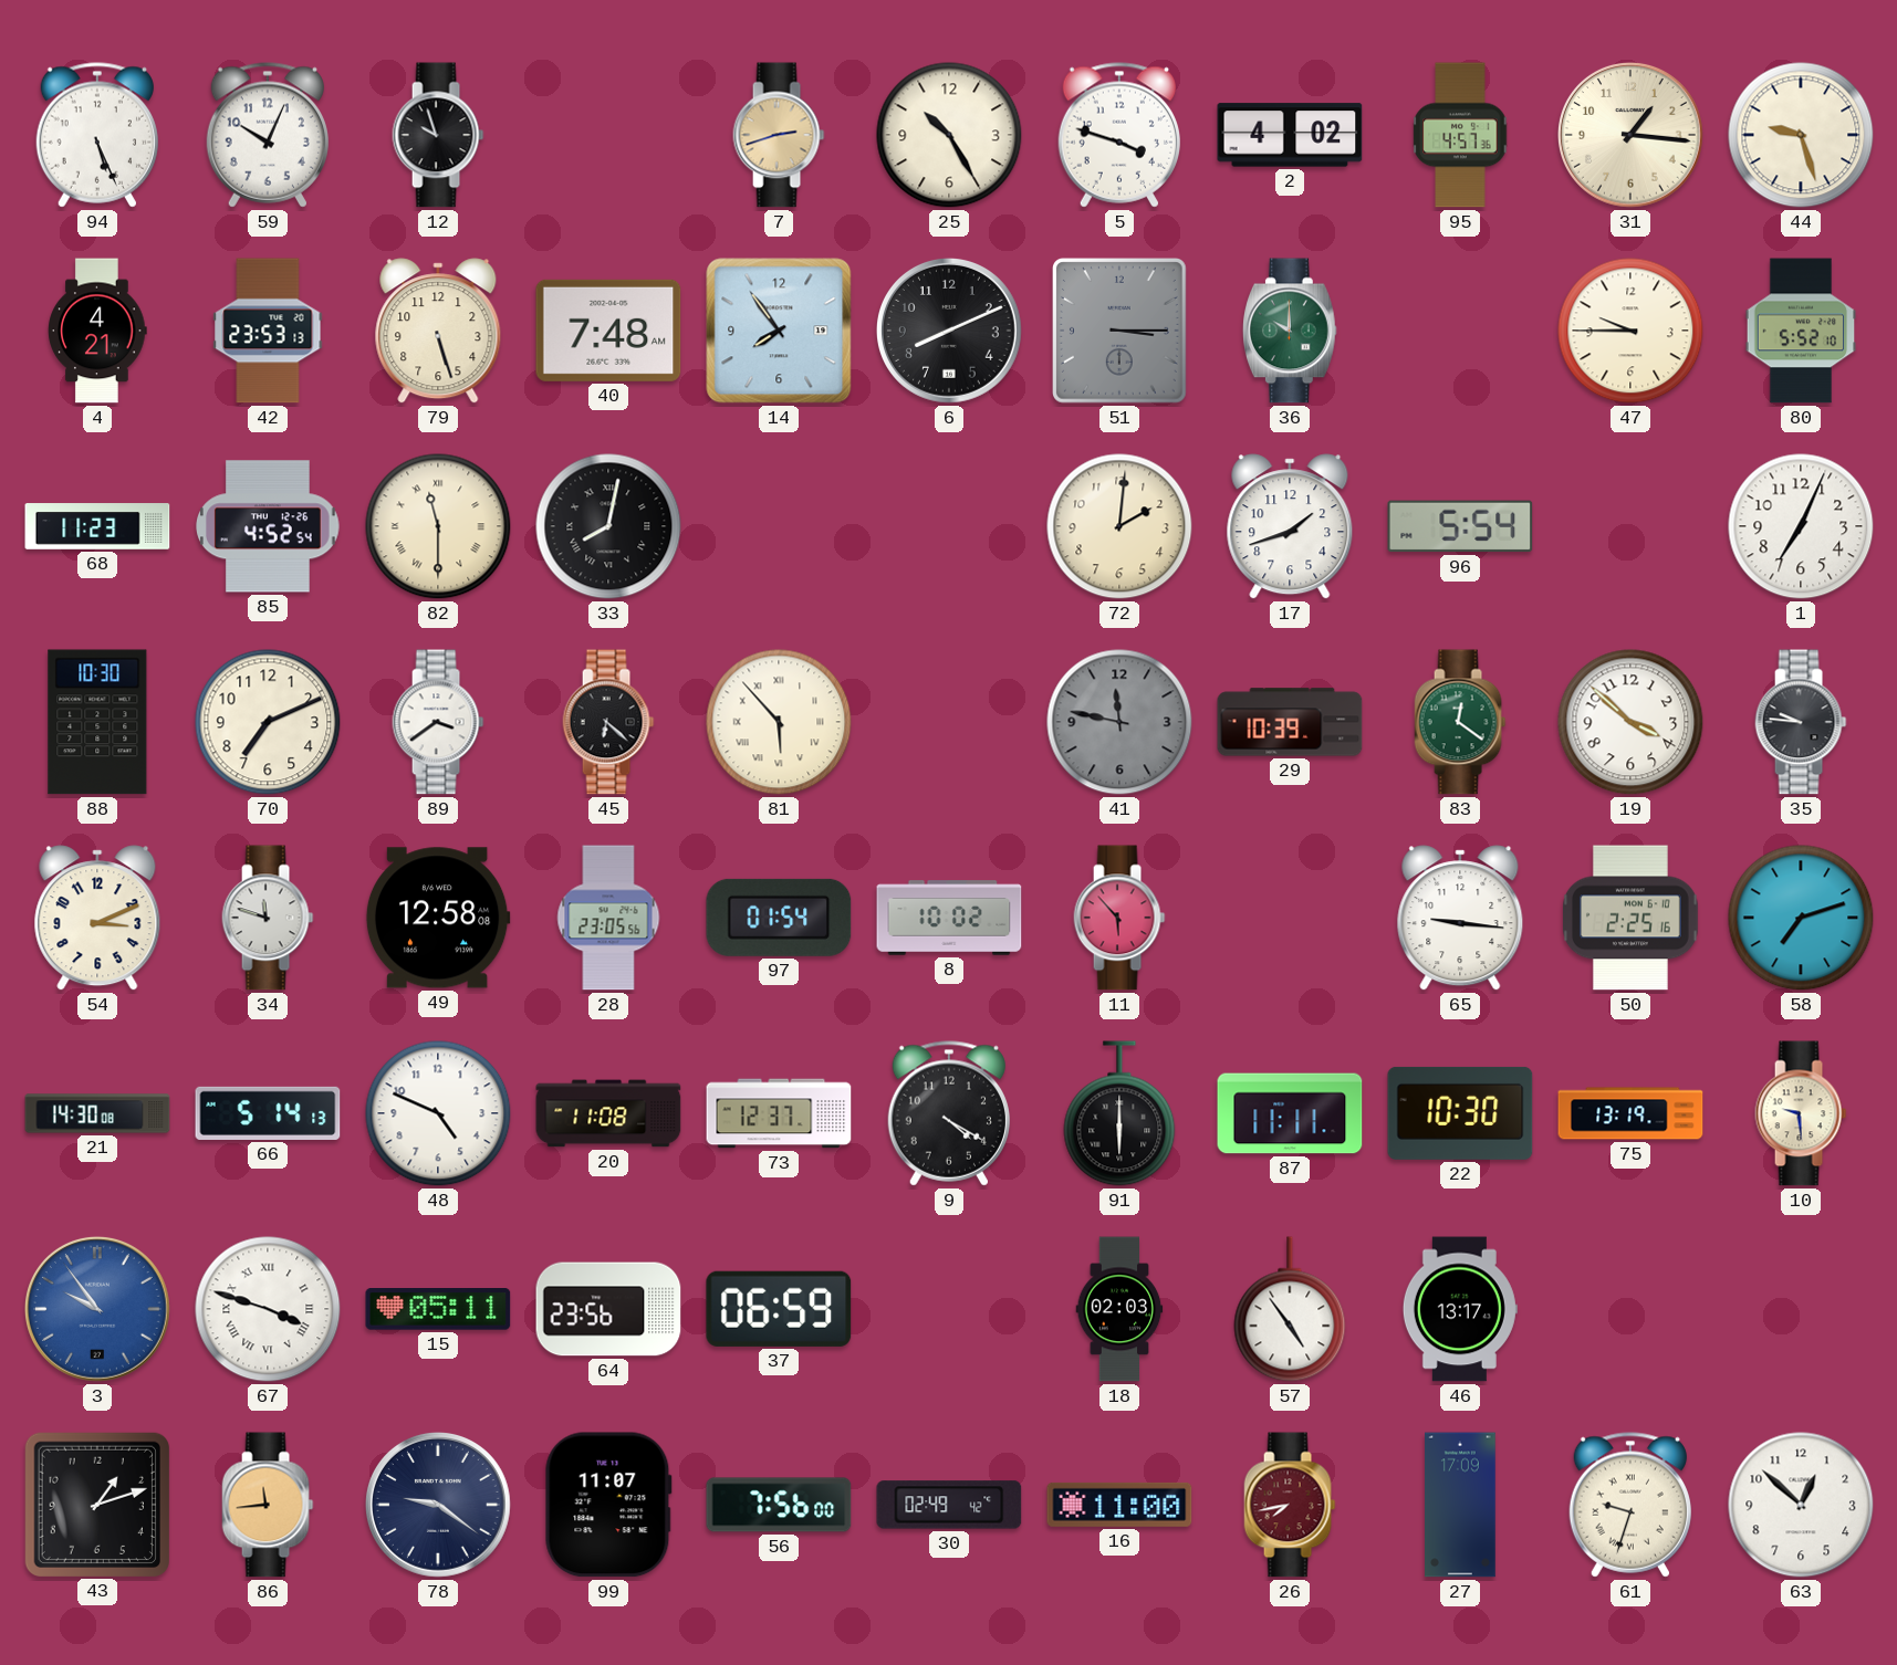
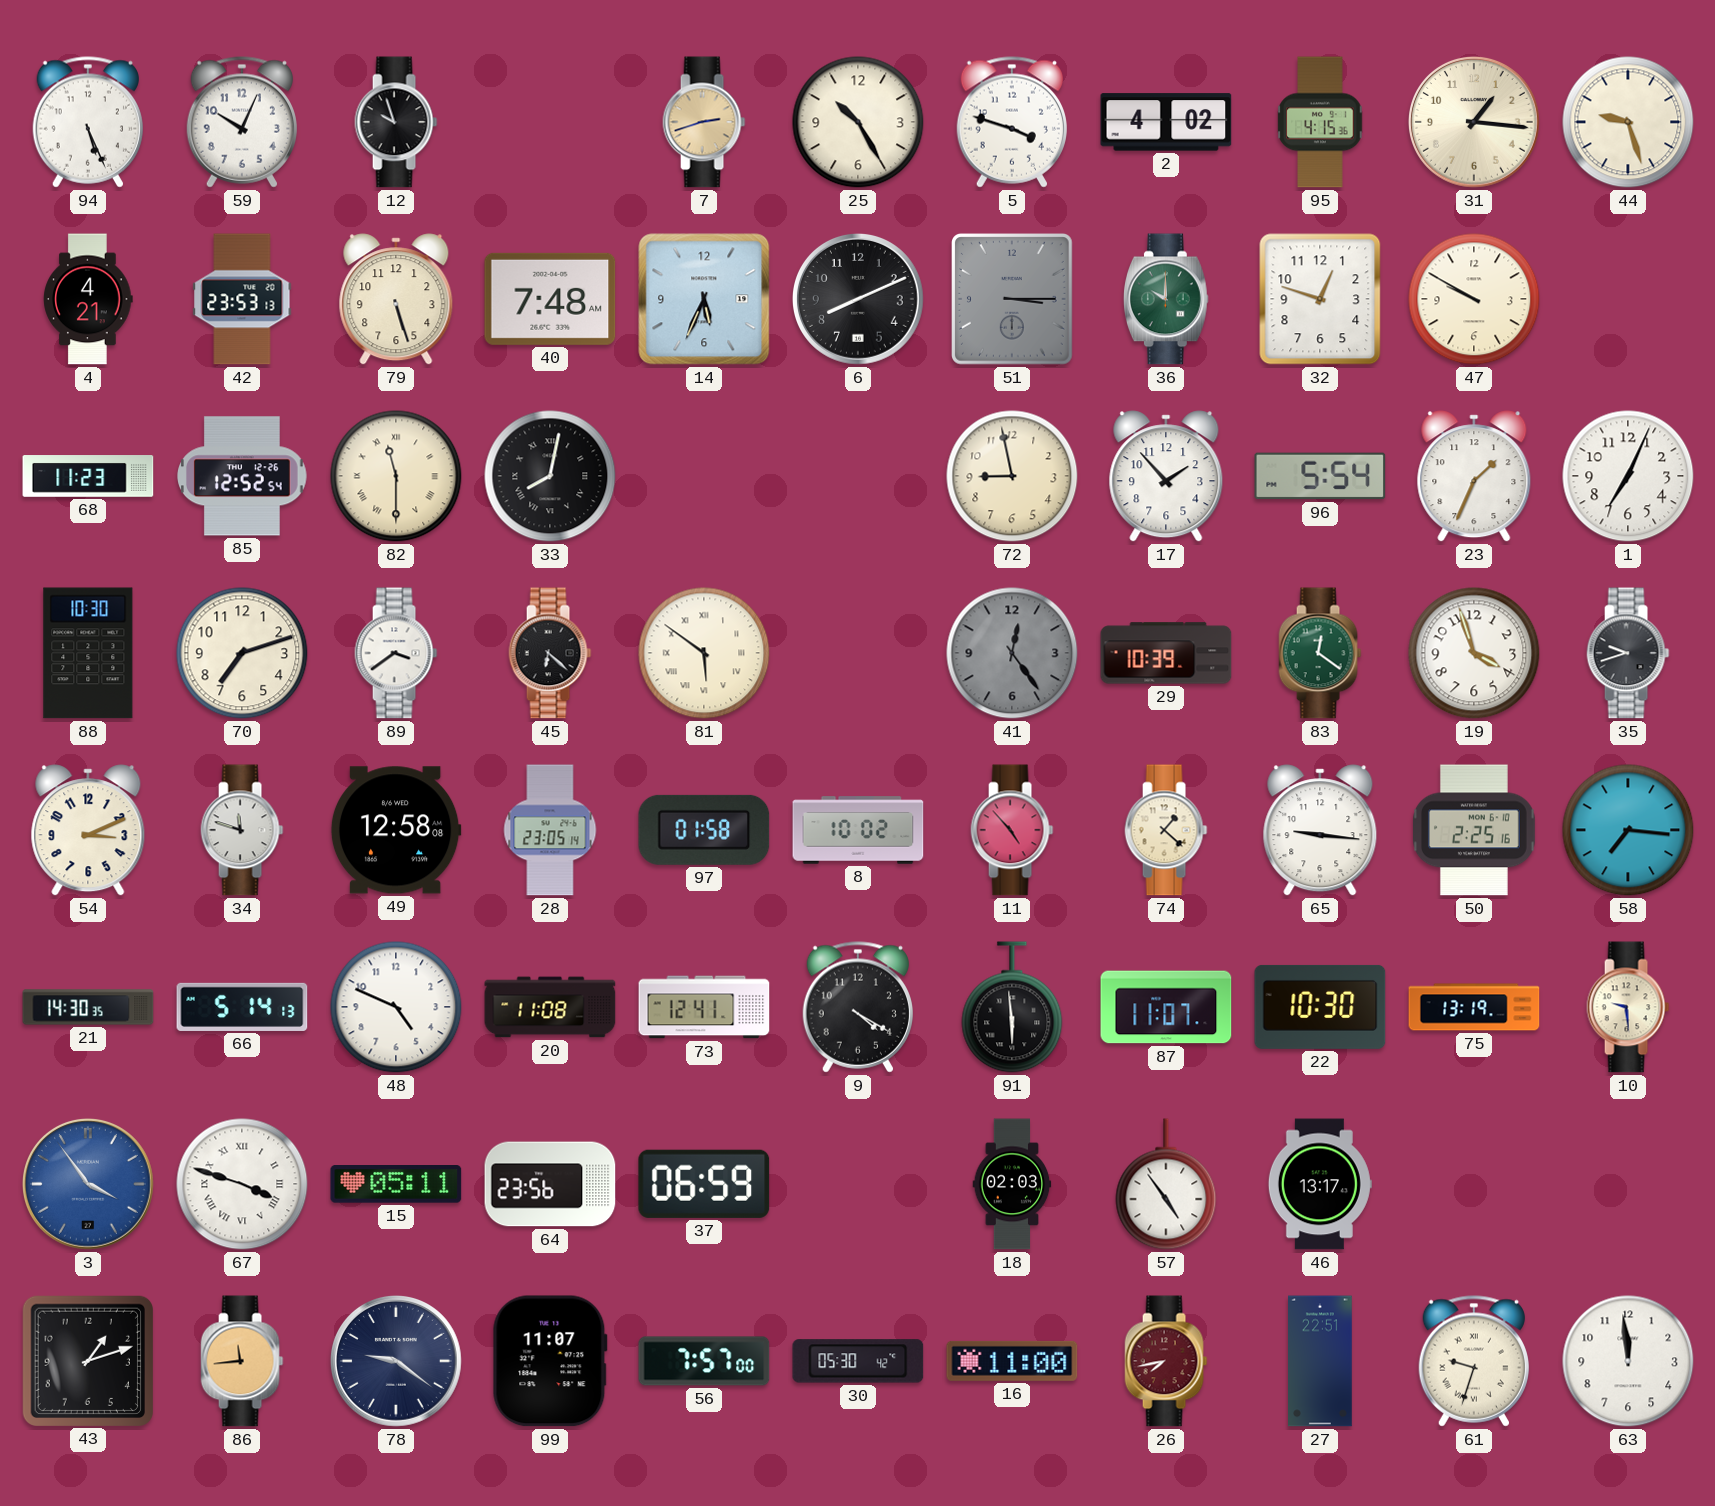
95: 4:57 -> 4:15
14: 7:54 -> 5:34
32: none -> 12:48
47: 9:45 -> 9:50
80: 5:52 -> none
85: 4:52 -> 12:52
72: 2:01 -> 8:58
17: 1:42 -> 1:53
23: none -> 1:34
70: 7:11 -> 7:12
81: 5:53 -> 5:51
41: 11:47 -> 12:24
19: 3:52 -> 3:57
35: 9:46 -> 9:42
28: 23:05:56 -> 23:05:14
97: 01:54 -> 01:58
11: 5:53 -> 4:53
74: none -> 1:22
58: 7:12 -> 7:16
21: 14:30:08 -> 14:30:35
73: 12:37 -> 12:41
91: 6:00 -> 5:59
87: 11:11 -> 11:07
3: 9:54 -> 3:54
56: 7:56 -> 7:57
30: 02:49 -> 05:30
27: 17:09 -> 22:51
63: 12:52 -> 11:59
